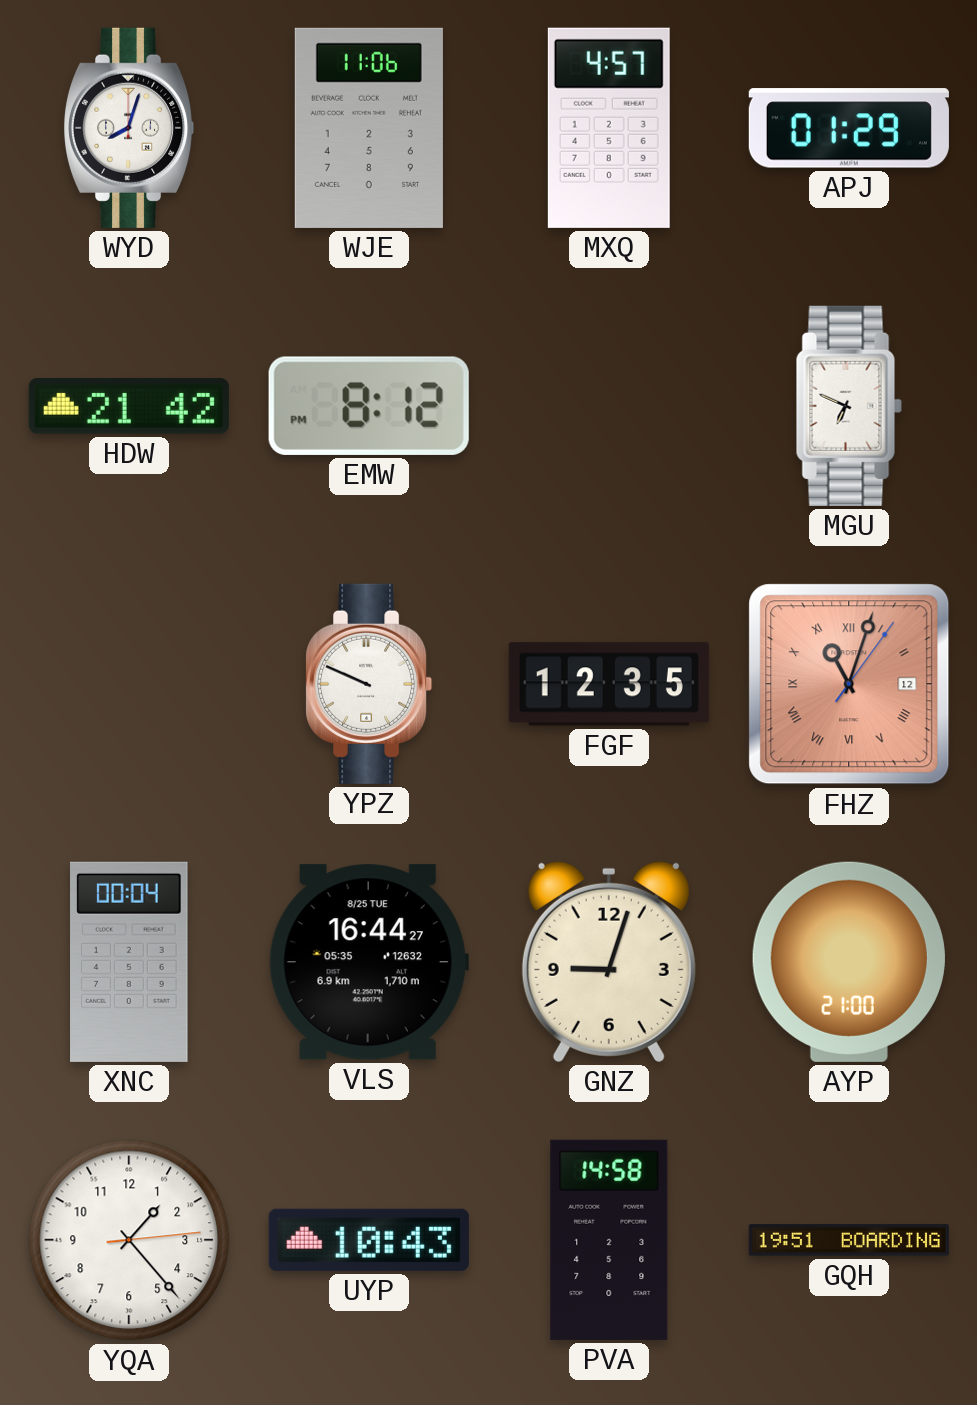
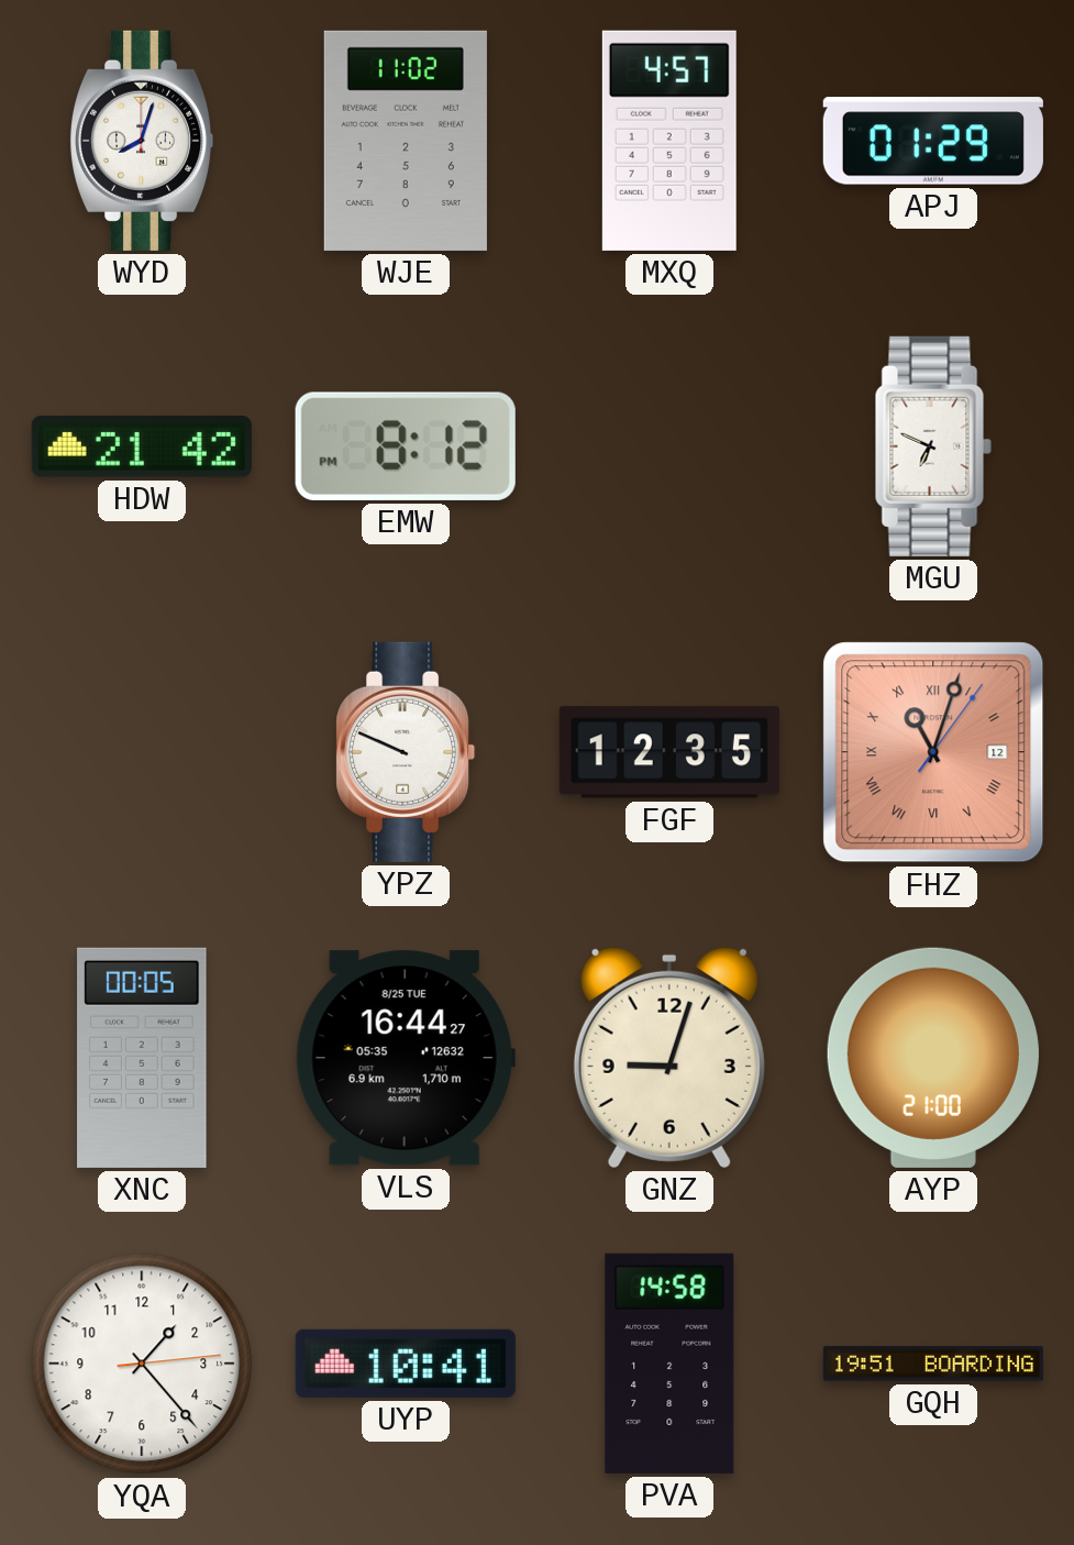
WJE: 11:06 -> 11:02
XNC: 00:04 -> 00:05
UYP: 10:43 -> 10:41
